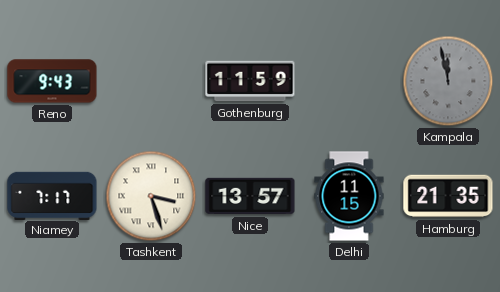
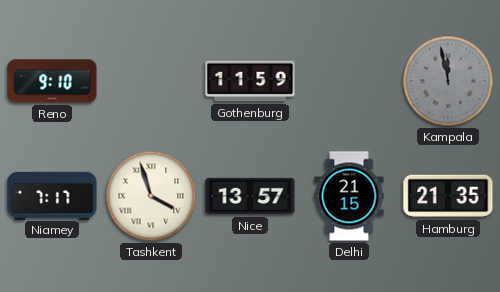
Reno: 9:43 -> 9:10
Tashkent: 3:27 -> 3:57
Delhi: 11:15 -> 21:15
